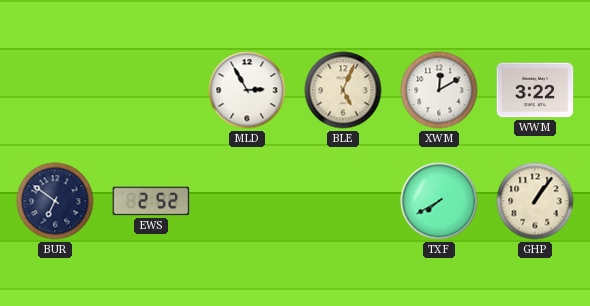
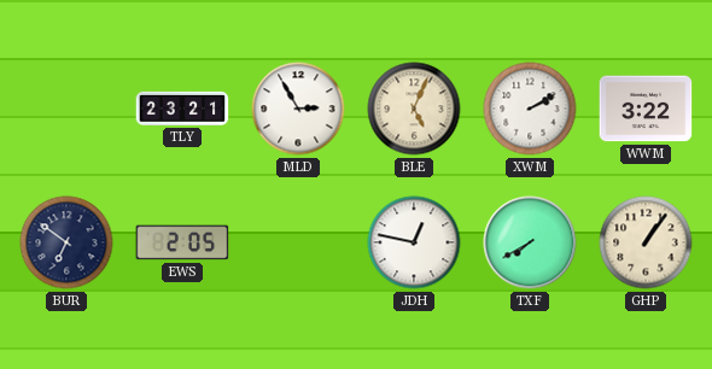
TLY: none -> 23:21
XWM: 12:10 -> 2:10
EWS: 2:52 -> 2:05
JDH: none -> 12:47
